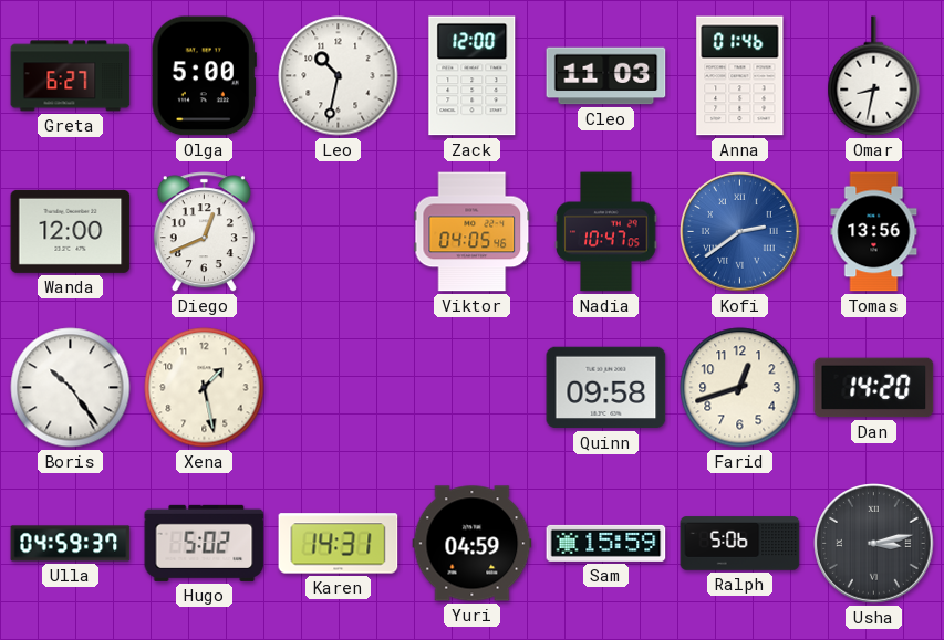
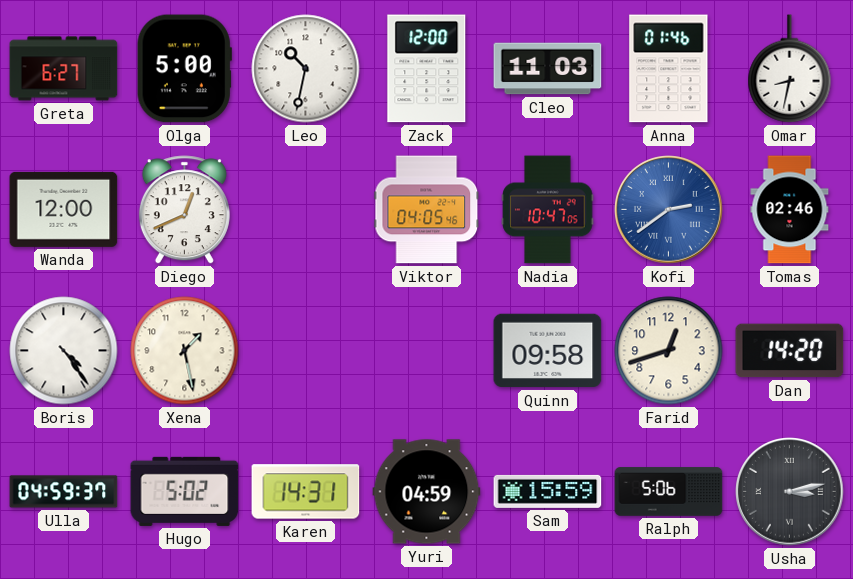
Tomas: 13:56 -> 02:46
Boris: 10:24 -> 4:24
